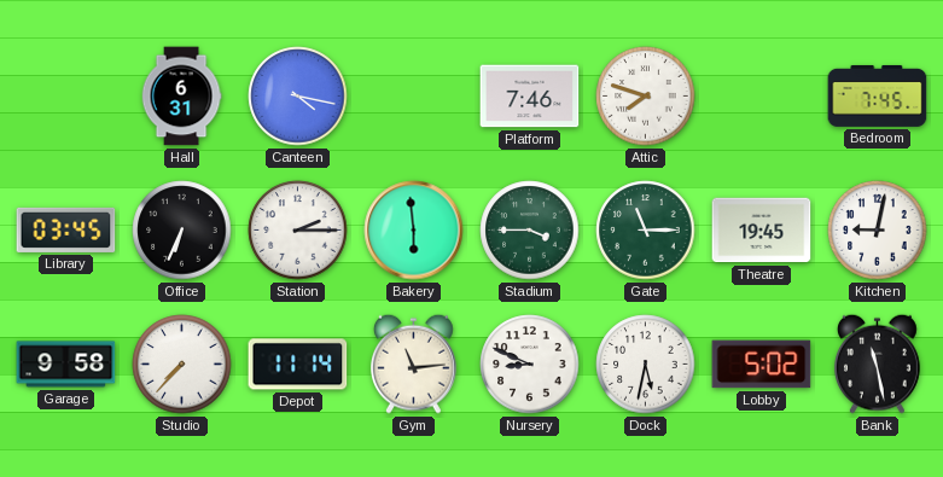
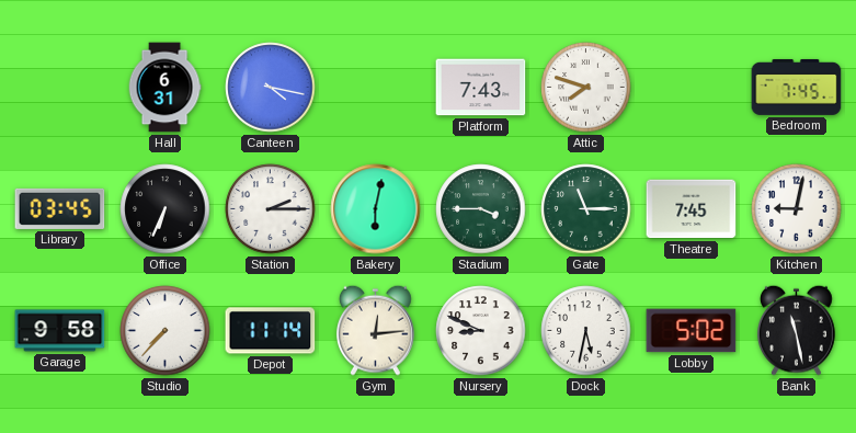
Platform: 7:46 -> 7:43
Bakery: 5:59 -> 6:02
Theatre: 19:45 -> 7:45
Gym: 11:14 -> 12:14
